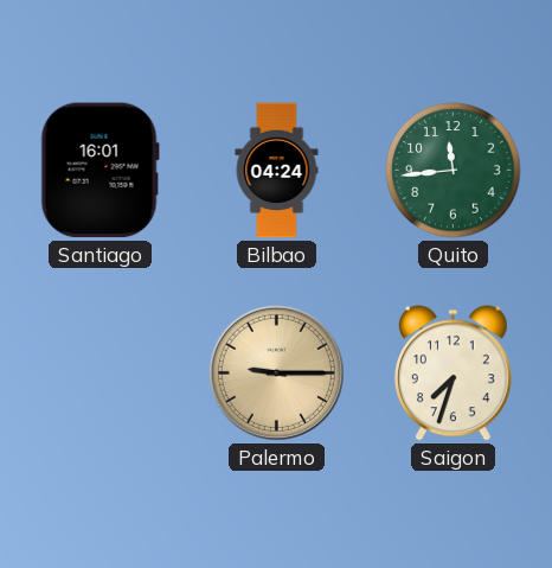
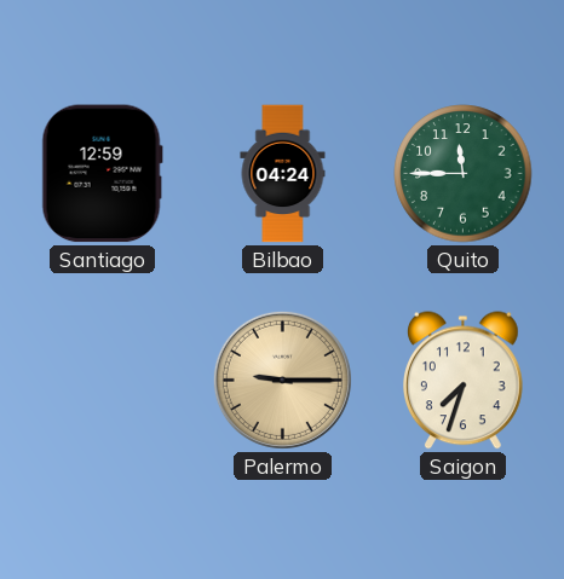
Santiago: 16:01 -> 12:59
Quito: 11:44 -> 11:45
